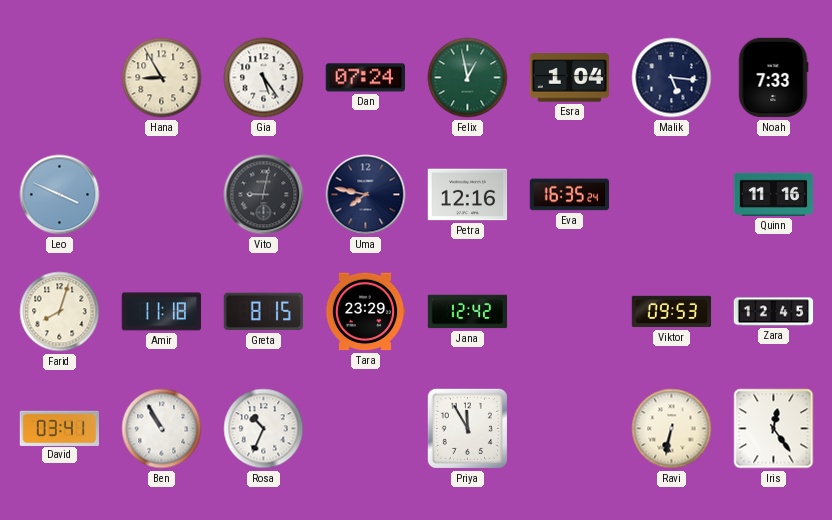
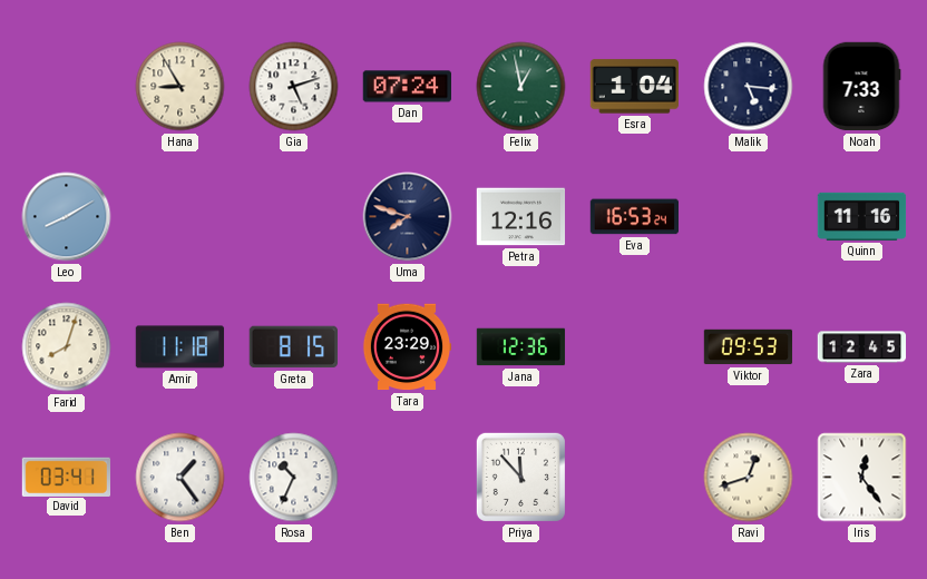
Gia: 5:24 -> 5:12
Leo: 3:49 -> 8:10
Vito: 9:02 -> none
Uma: 7:47 -> 7:48
Eva: 16:35 -> 16:53
Jana: 12:42 -> 12:36
Ben: 10:55 -> 1:24
Priya: 11:55 -> 11:53
Ravi: 6:32 -> 12:42
